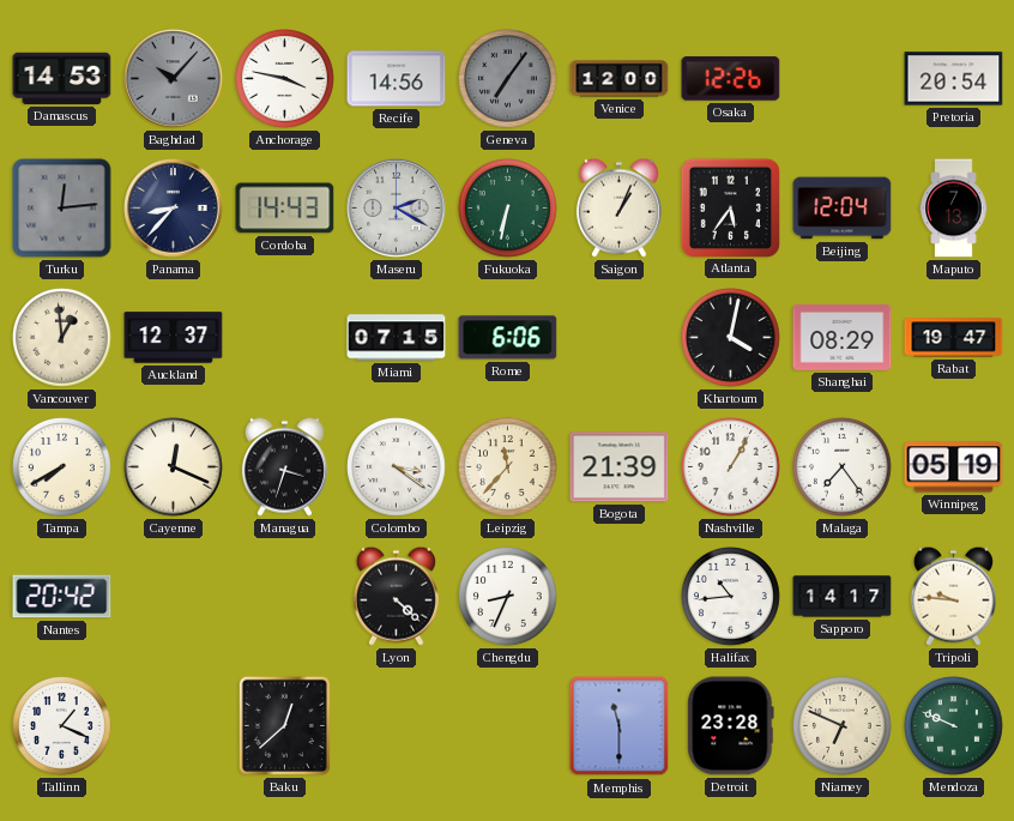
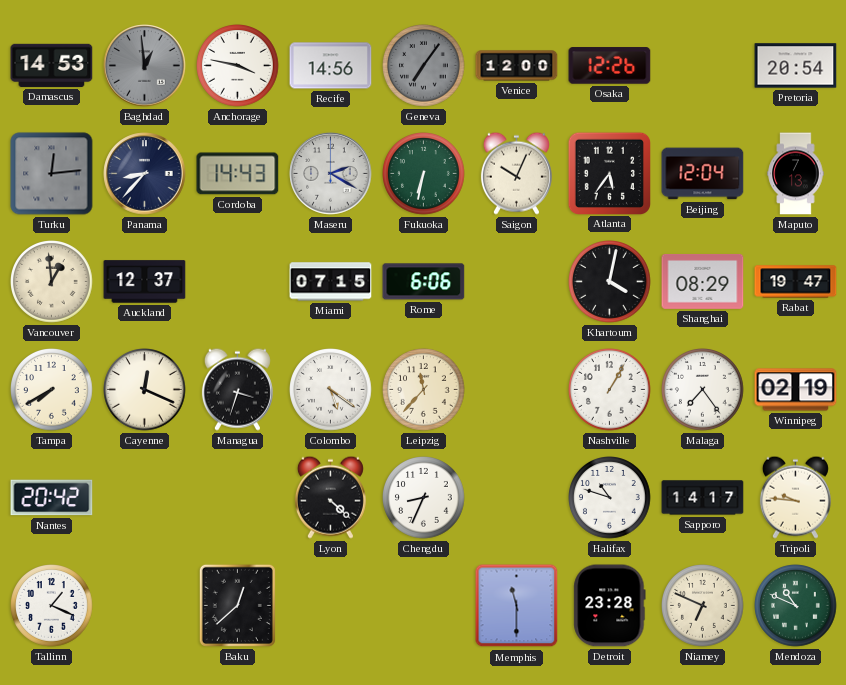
Baghdad: 10:07 -> 12:59
Saigon: 1:04 -> 10:04
Colombo: 3:21 -> 5:21
Bogota: 21:39 -> none
Winnipeg: 05:19 -> 02:19
Halifax: 10:44 -> 10:48
Mendoza: 9:49 -> 10:49
